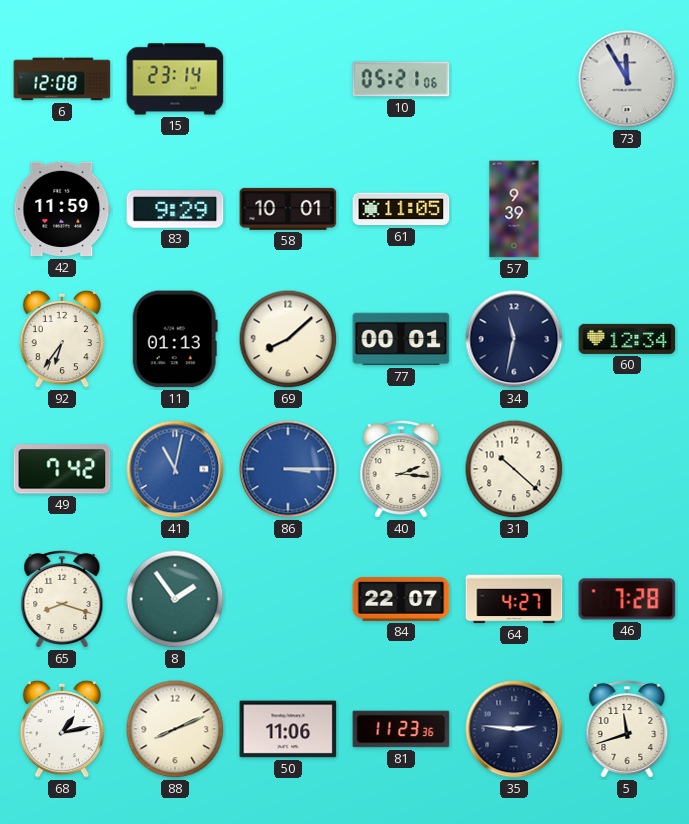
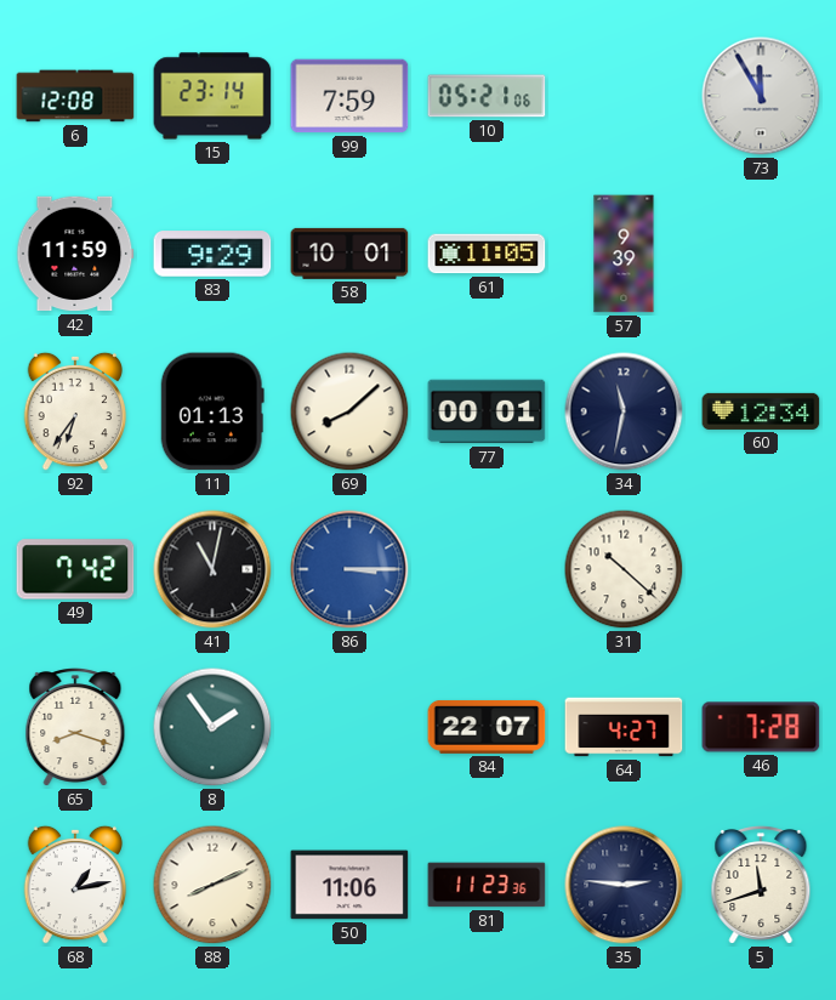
99: none -> 7:59
41 dial: blue -> black
40: 2:16 -> none
